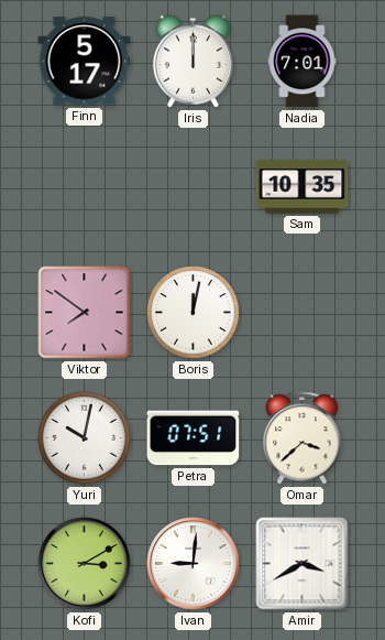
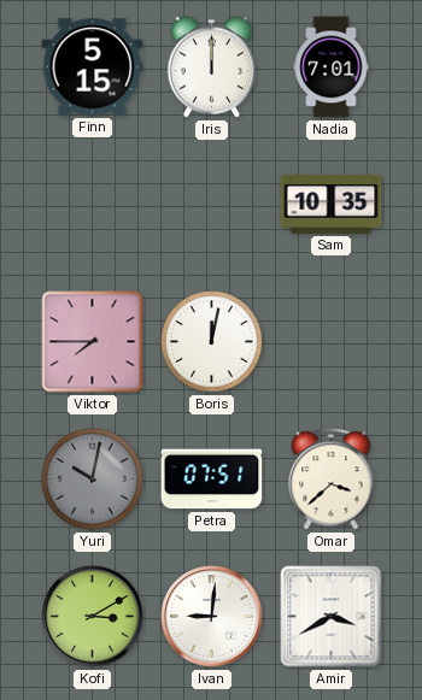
Finn: 5:17 -> 5:15
Viktor: 7:51 -> 7:45
Yuri dial: white -> grey
